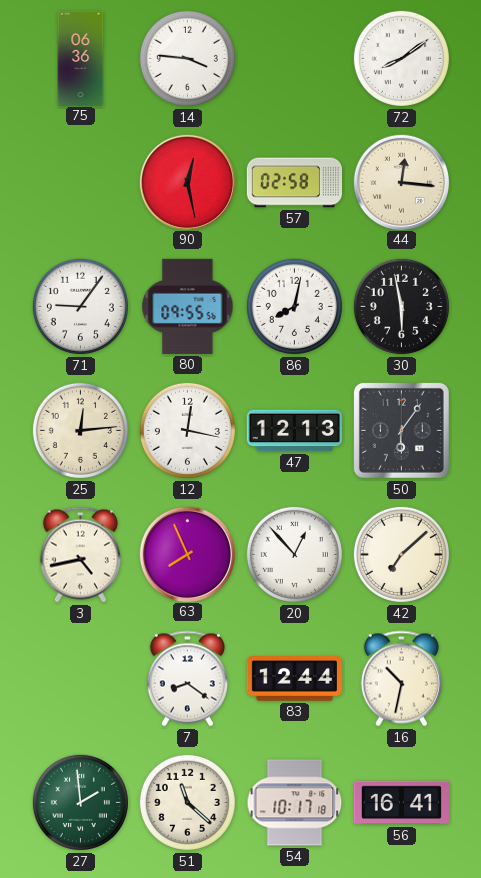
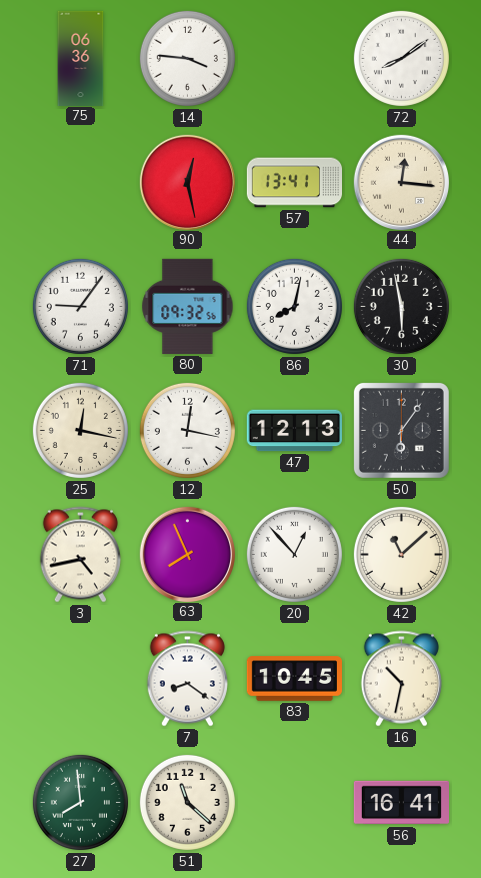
57: 02:58 -> 13:41
80: 09:55 -> 09:32
25: 12:14 -> 12:17
42: 7:08 -> 11:08
83: 12:44 -> 10:45
27: 1:59 -> 7:59
54: 10:17 -> none
